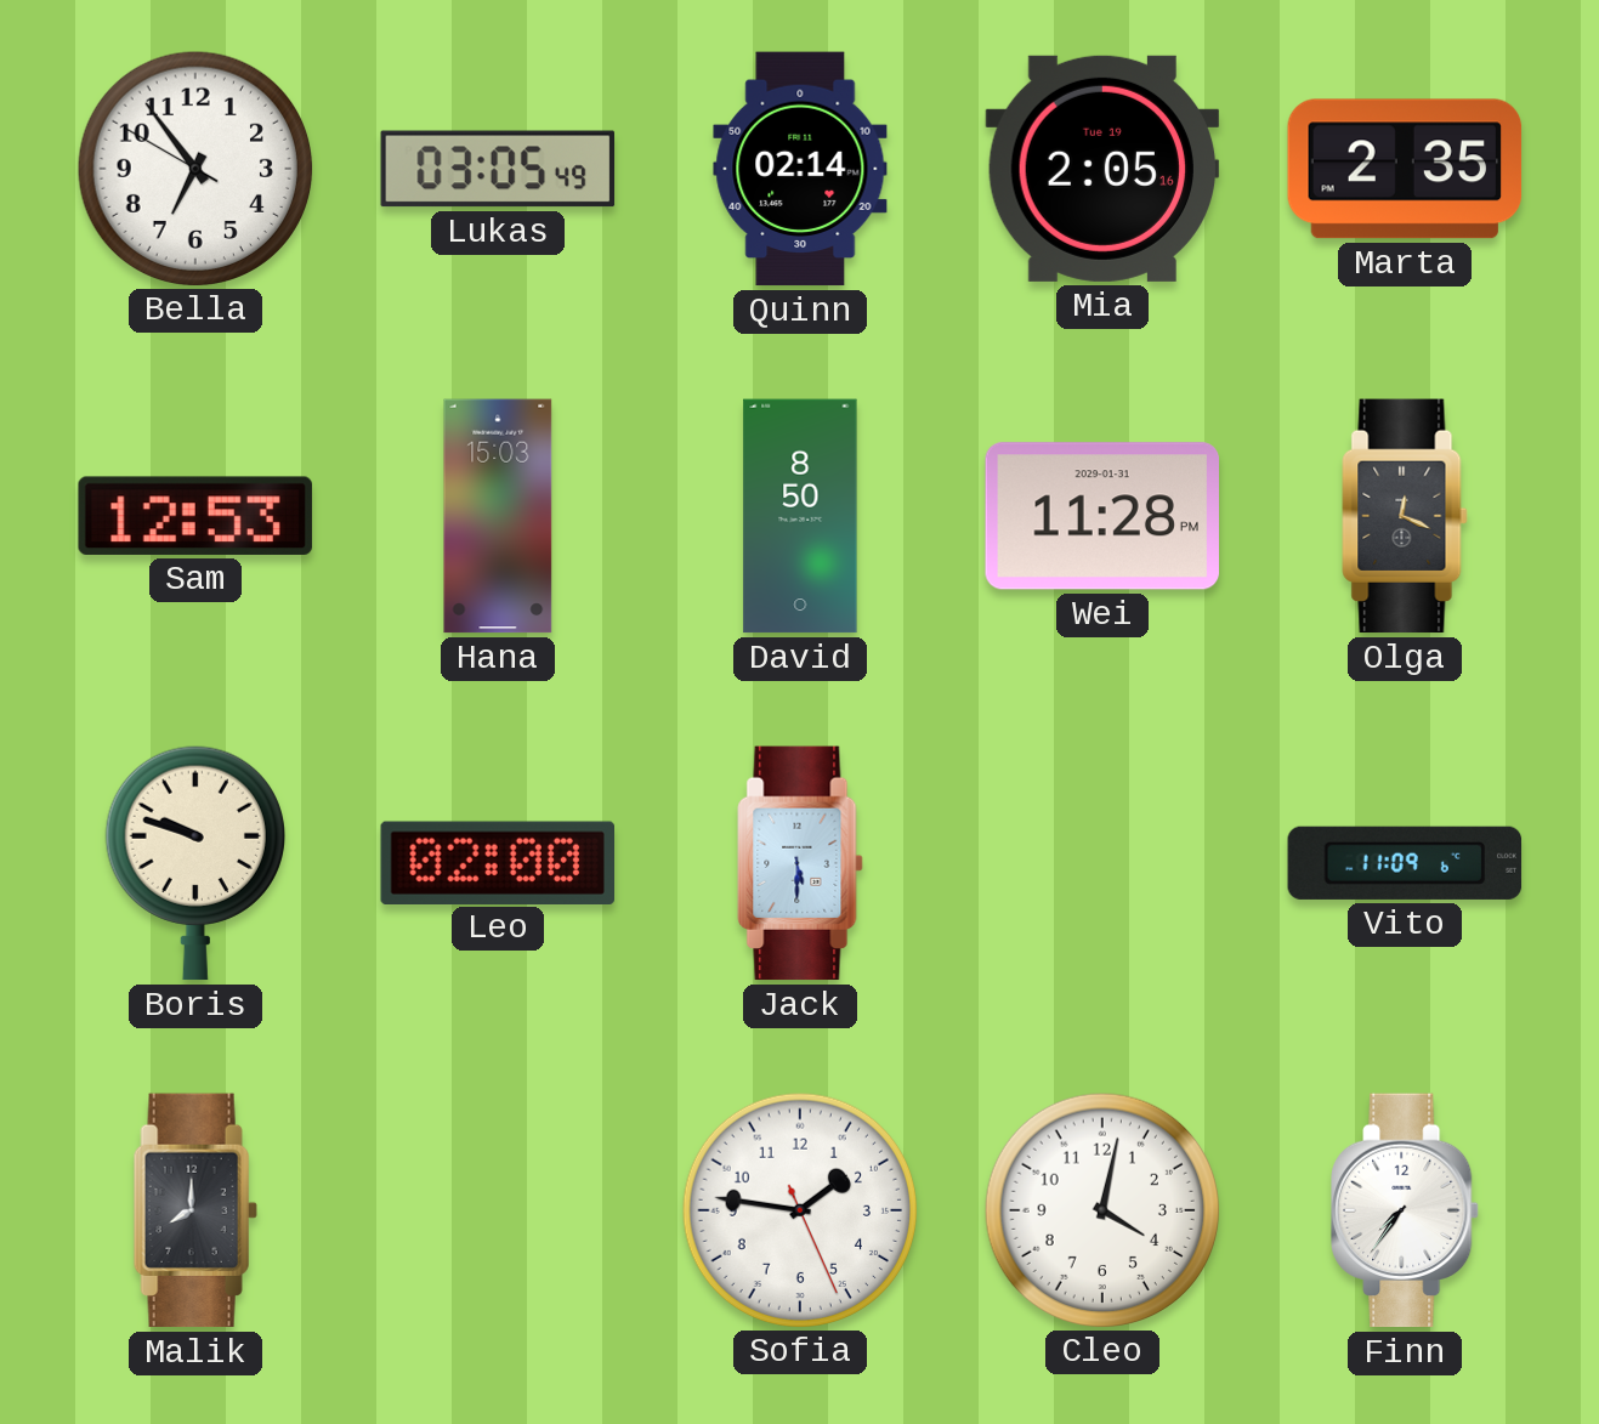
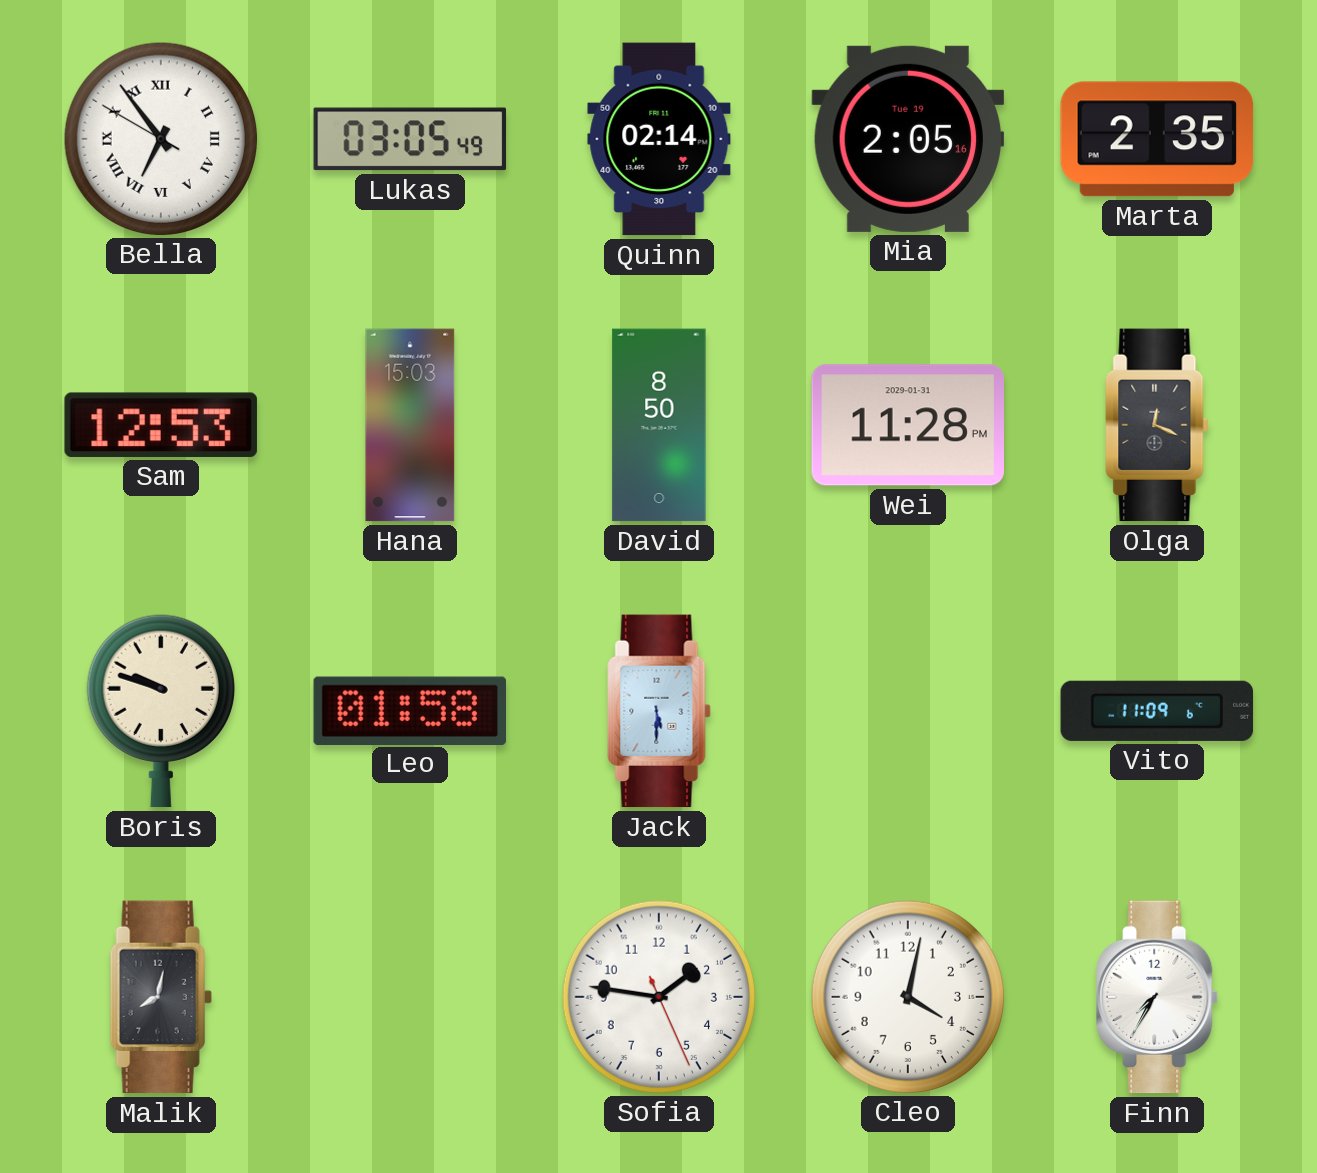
Bella numerals: Arabic -> Roman
Leo: 02:00 -> 01:58
Malik: 8:00 -> 8:02
Finn: 7:36 -> 7:35
